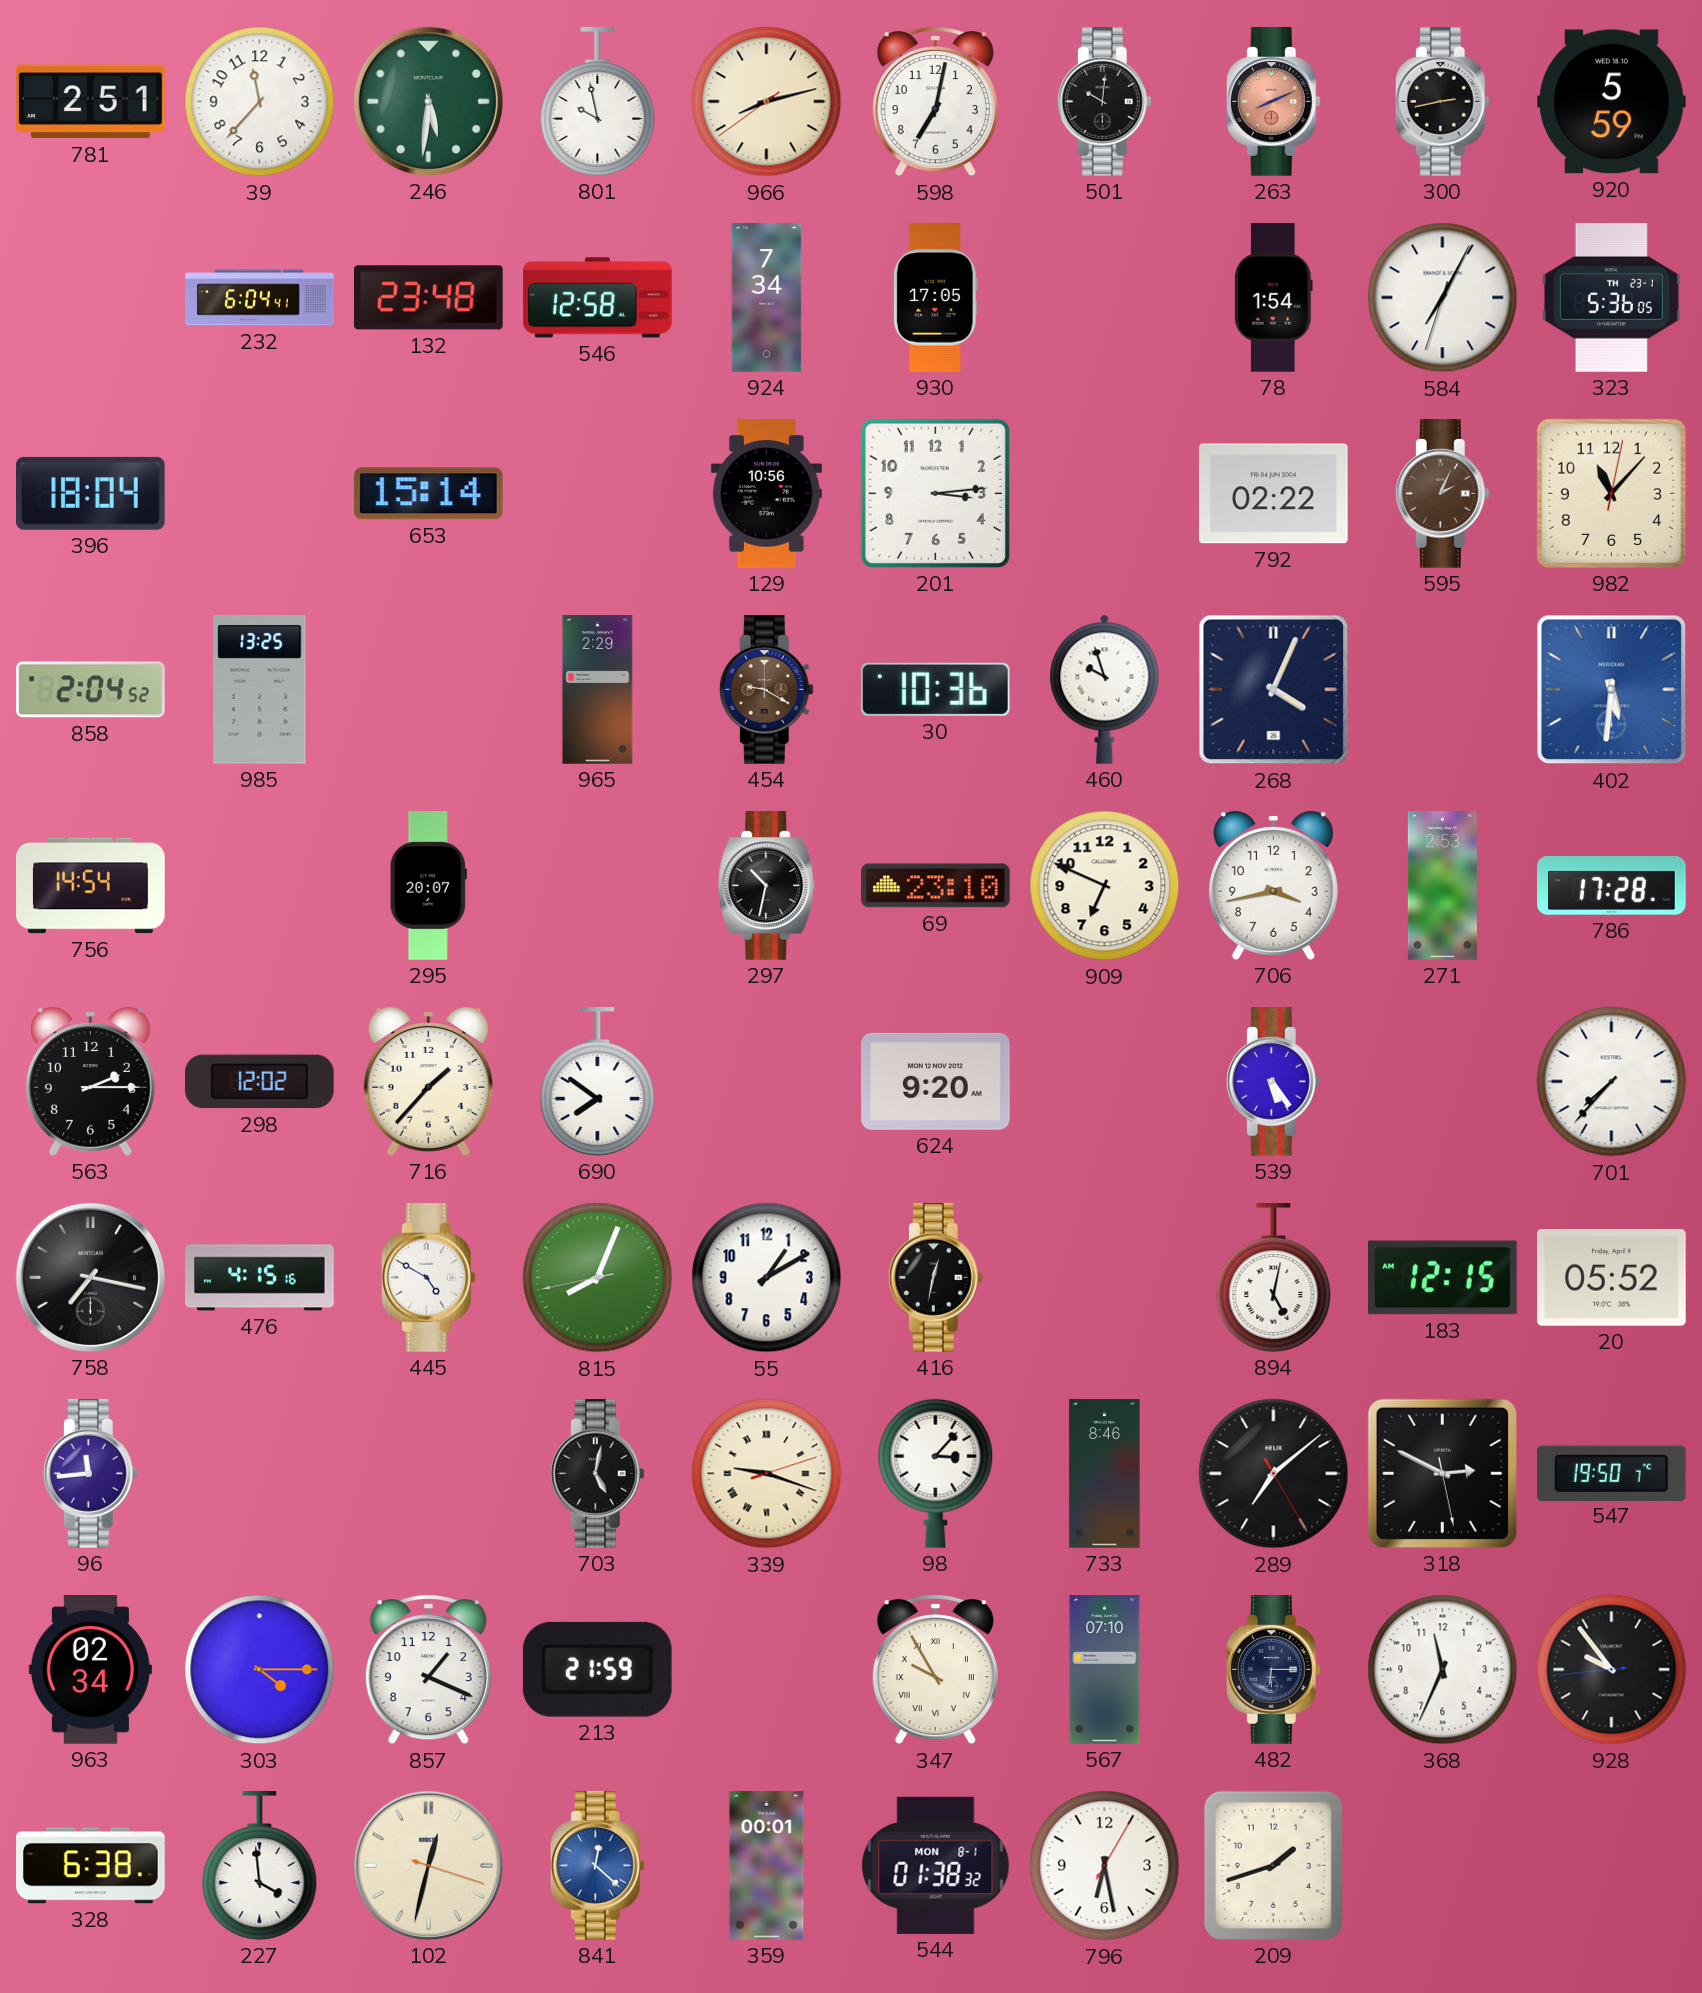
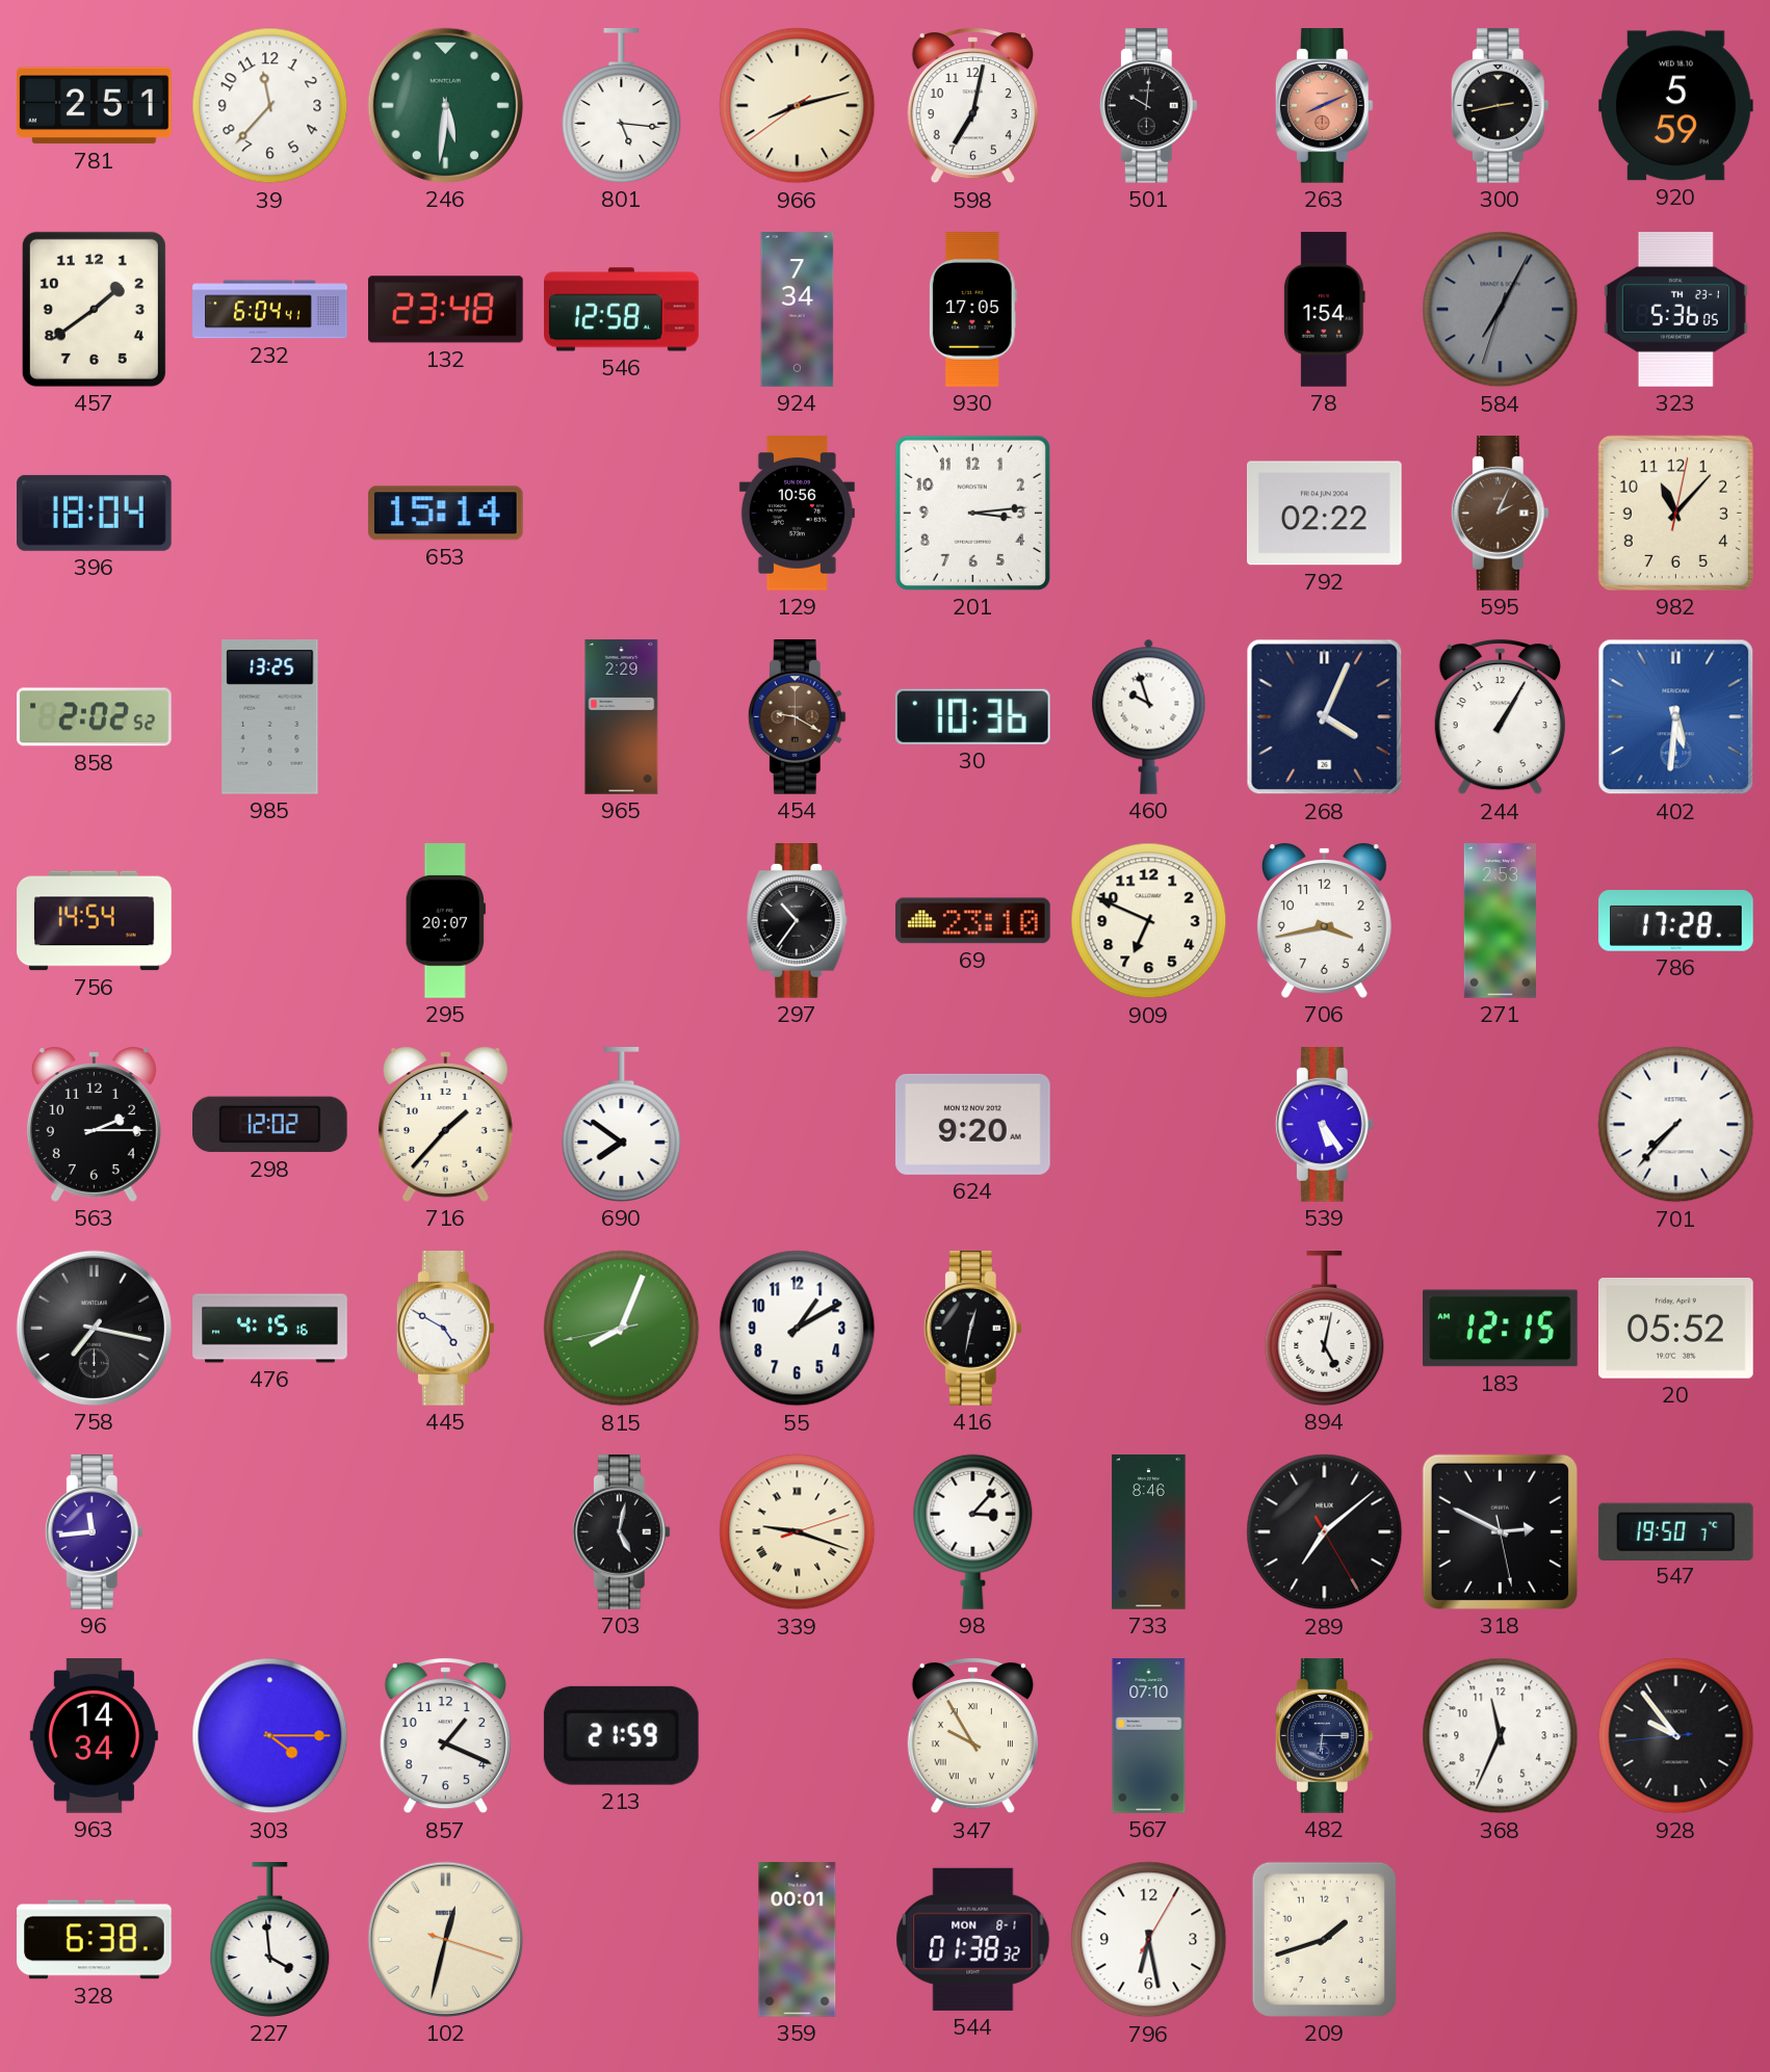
801: 9:58 -> 5:16
457: none -> 1:39
584 dial: white -> grey
858: 2:04 -> 2:02
244: none -> 1:05
297: 10:32 -> 10:36
963: 02:34 -> 14:34
841: 12:22 -> none
